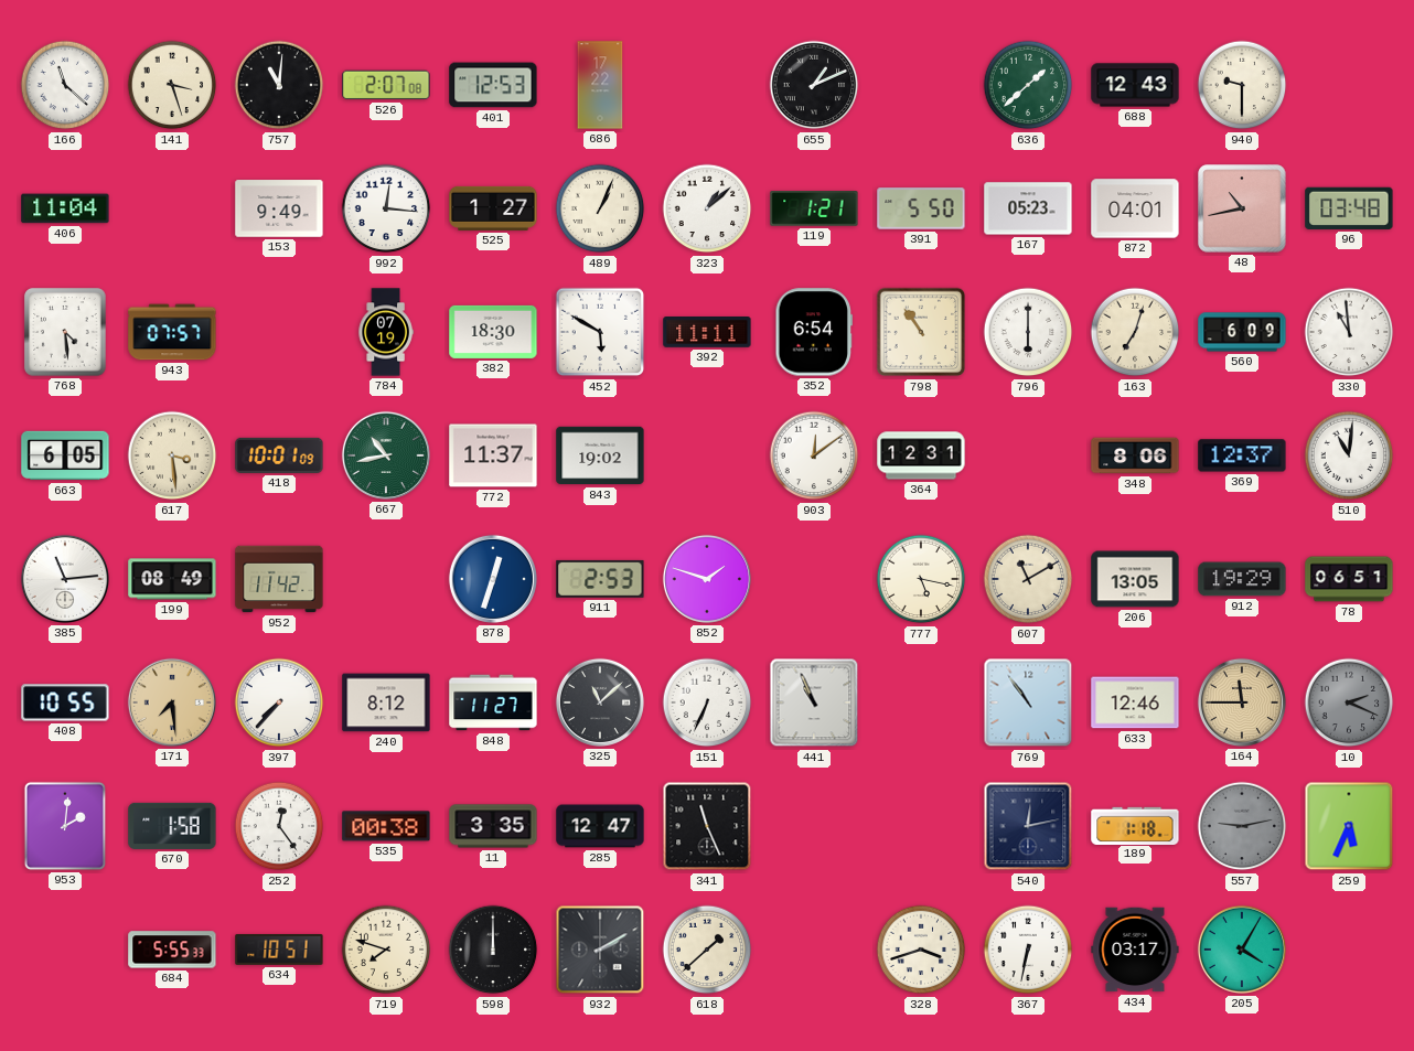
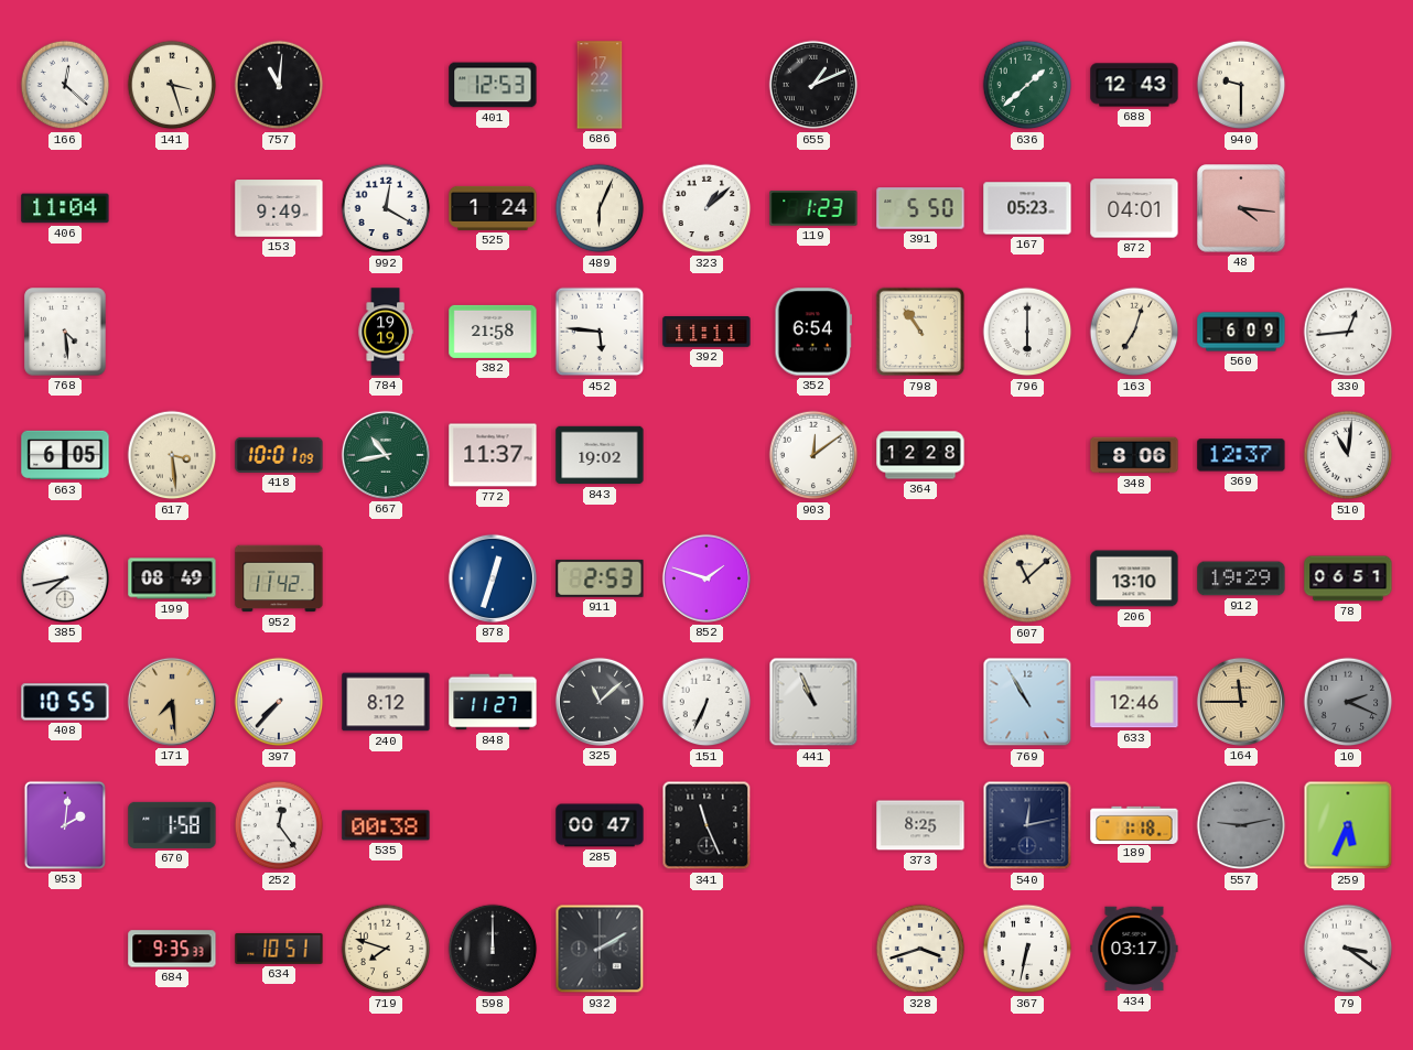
166: 11:22 -> 12:22
526: 2:07 -> none
992: 12:16 -> 12:20
525: 1:27 -> 1:24
489: 1:04 -> 6:04
119: 1:21 -> 1:23
48: 10:43 -> 4:16
96: 03:48 -> none
943: 07:57 -> none
784: 07:19 -> 19:19
382: 18:30 -> 21:58
452: 5:50 -> 5:46
330: 10:59 -> 12:44
364: 12:31 -> 12:28
385: 11:14 -> 7:43
777: 5:17 -> none
607: 11:10 -> 11:08
206: 13:05 -> 13:10
769: 10:54 -> 10:55
11: 3:35 -> none
285: 12:47 -> 00:47
373: none -> 8:25
684: 5:55 -> 9:35
618: 1:38 -> none
205: 4:05 -> none
79: none -> 3:21
